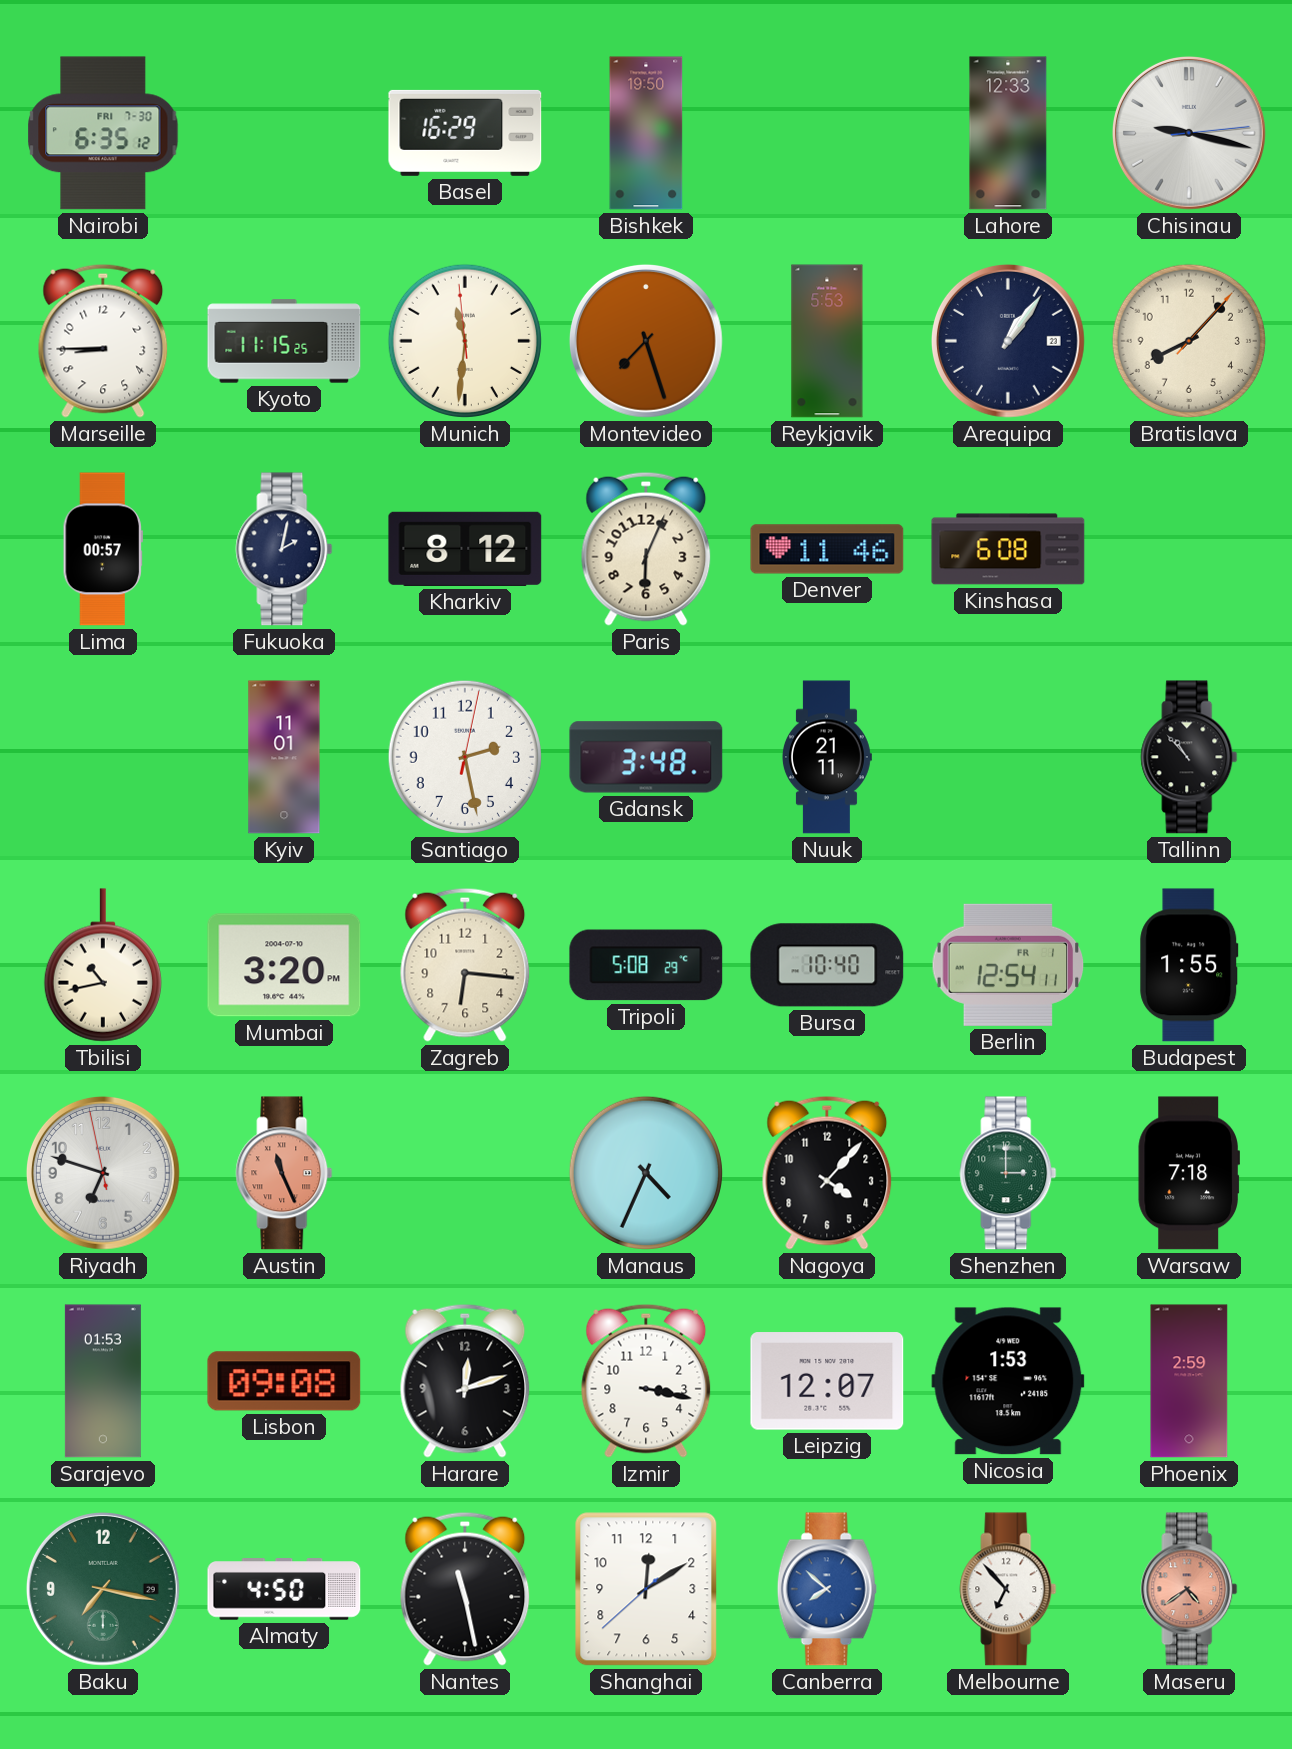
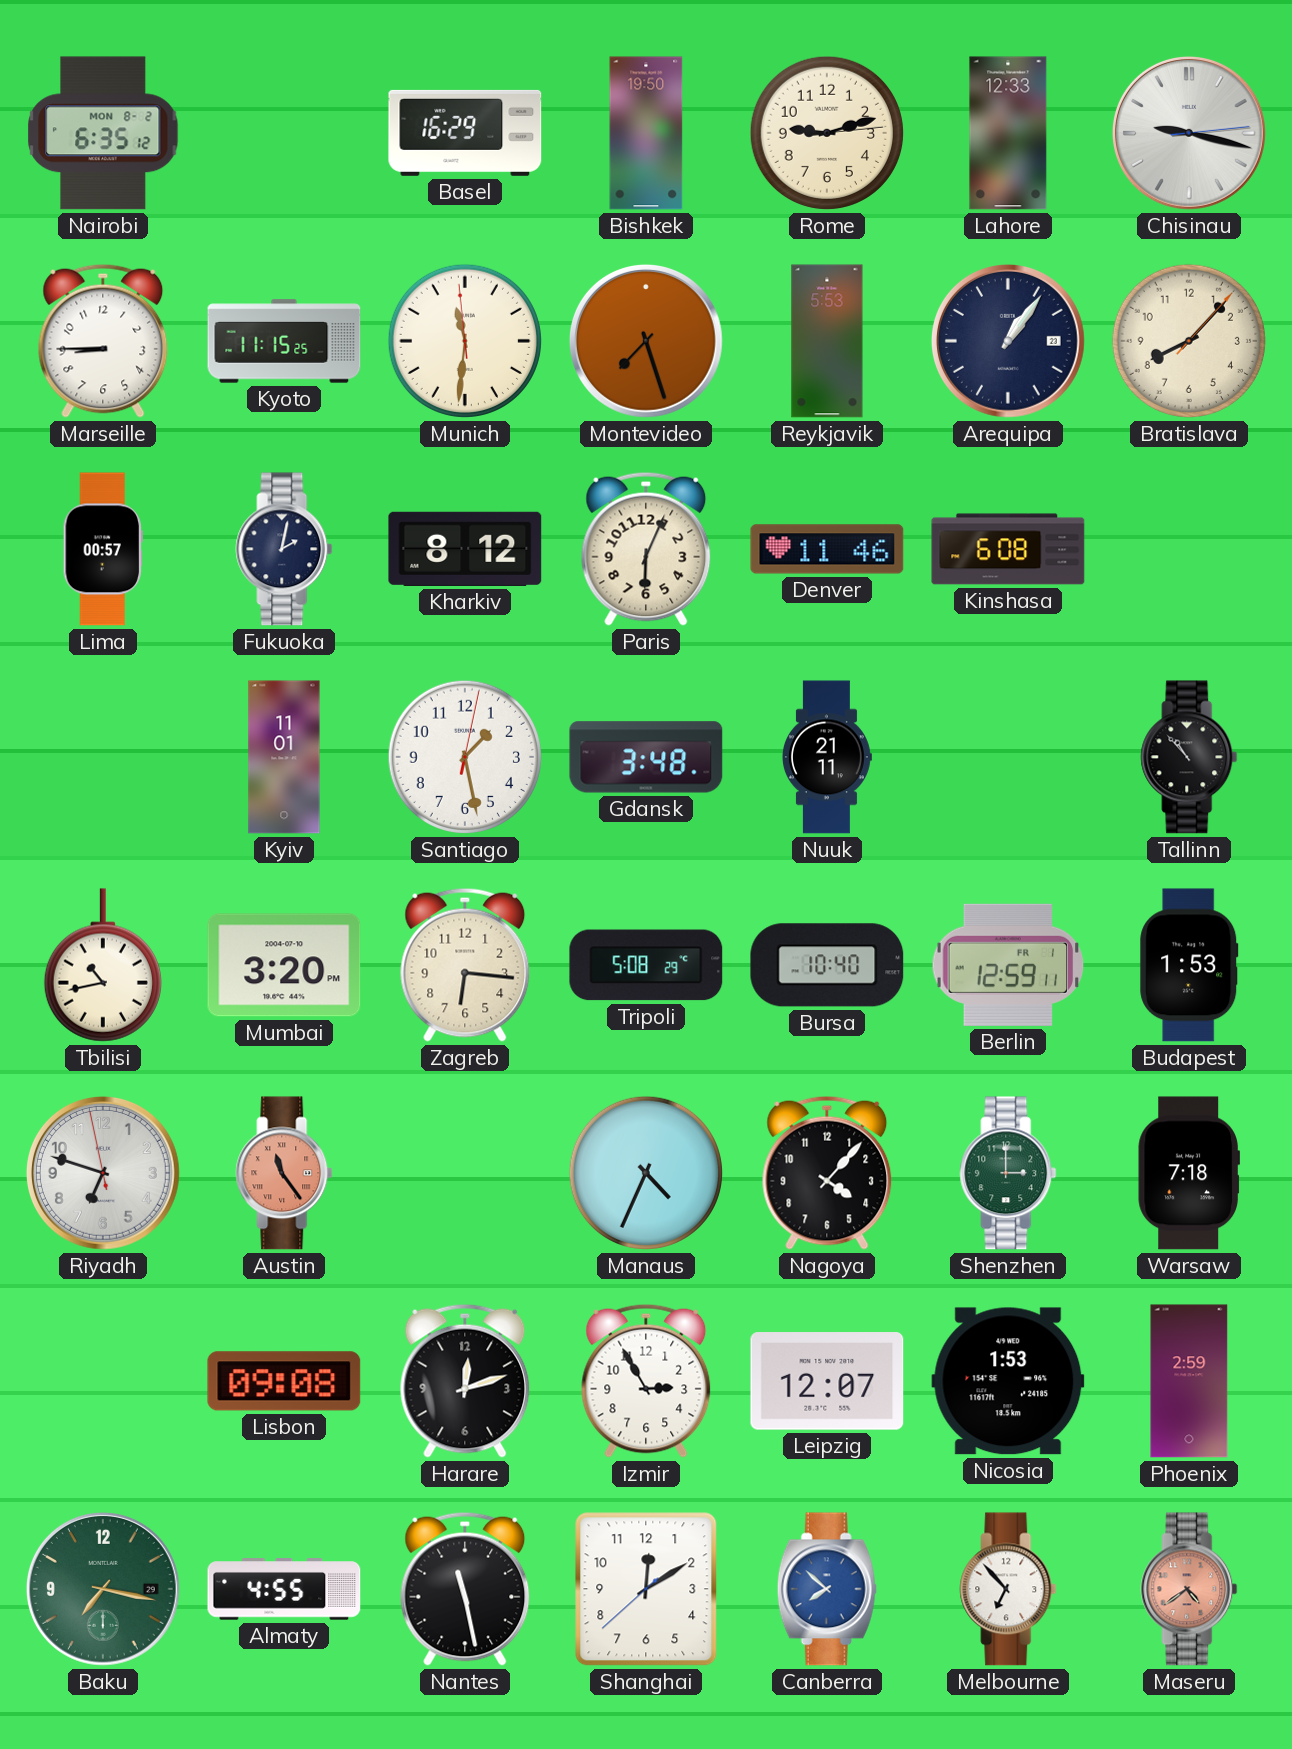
Nairobi date: FRI 7-30 -> MON 8-2
Rome: none -> 9:12
Santiago: 2:28 -> 1:28
Berlin: 12:54 -> 12:59
Budapest: 1:55 -> 1:53
Austin: 11:26 -> 11:24
Sarajevo: 01:53 -> none
Izmir: 3:17 -> 2:55
Almaty: 4:50 -> 4:55
